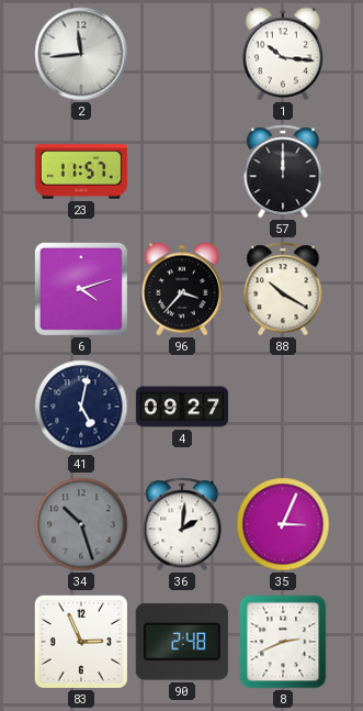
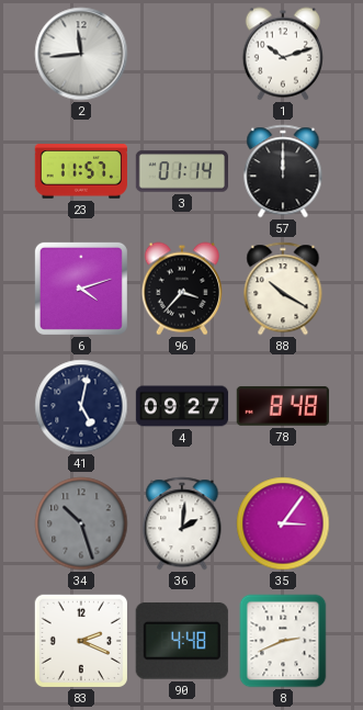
1: 10:16 -> 10:12
3: none -> 01:14
78: none -> 8:48
35: 3:04 -> 3:06
83: 2:56 -> 2:19
90: 2:48 -> 4:48
